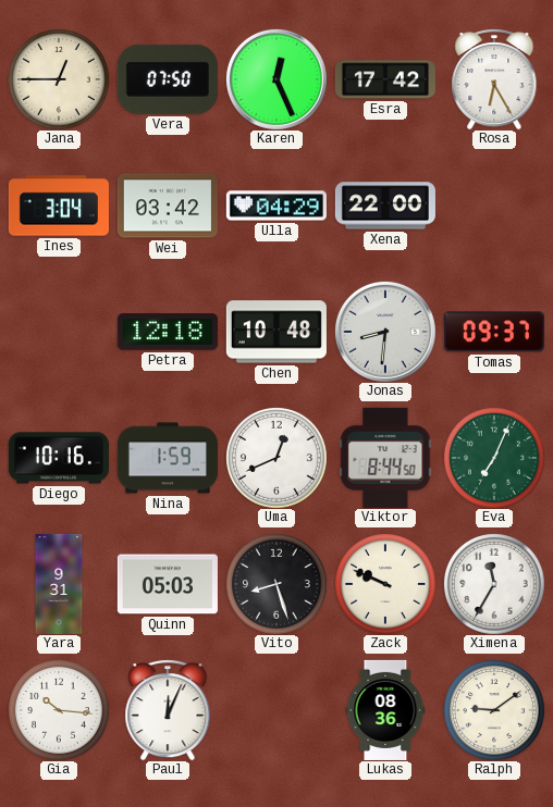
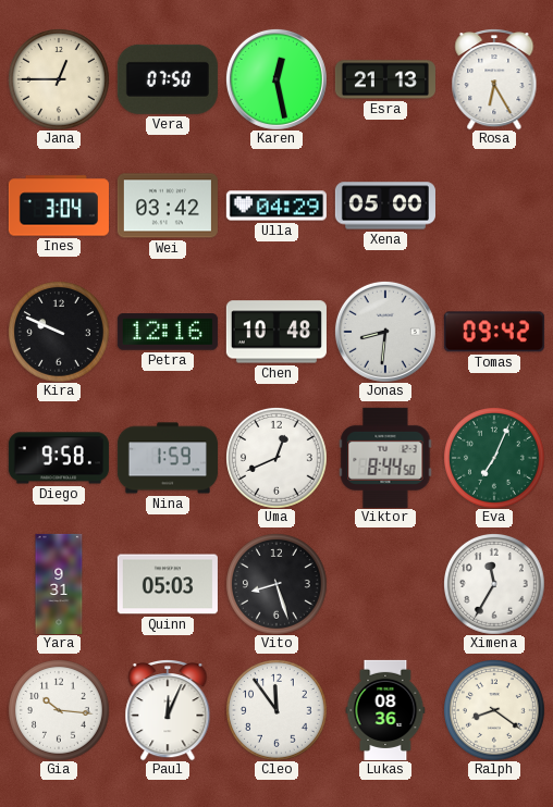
Karen: 12:26 -> 12:28
Esra: 17:42 -> 21:13
Xena: 22:00 -> 05:00
Kira: none -> 9:49
Petra: 12:18 -> 12:16
Tomas: 09:37 -> 09:42
Diego: 10:16 -> 9:58
Zack: 9:49 -> none
Cleo: none -> 11:54
Ralph: 9:09 -> 8:21
